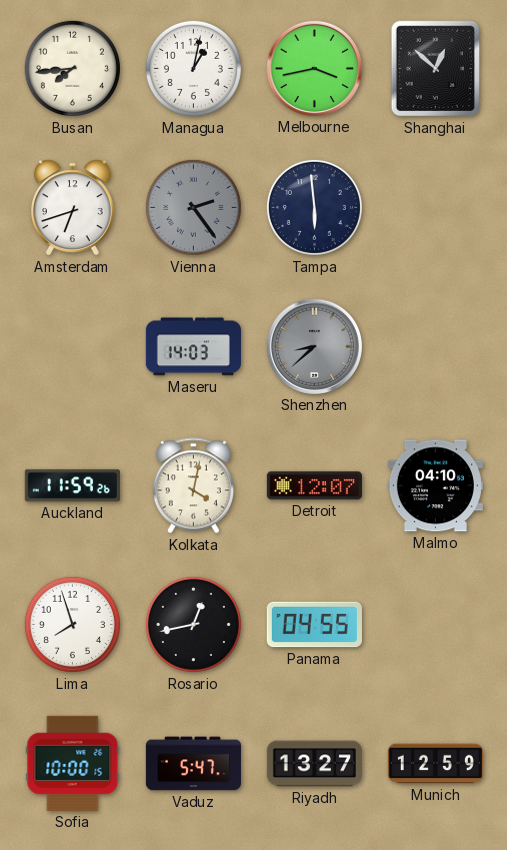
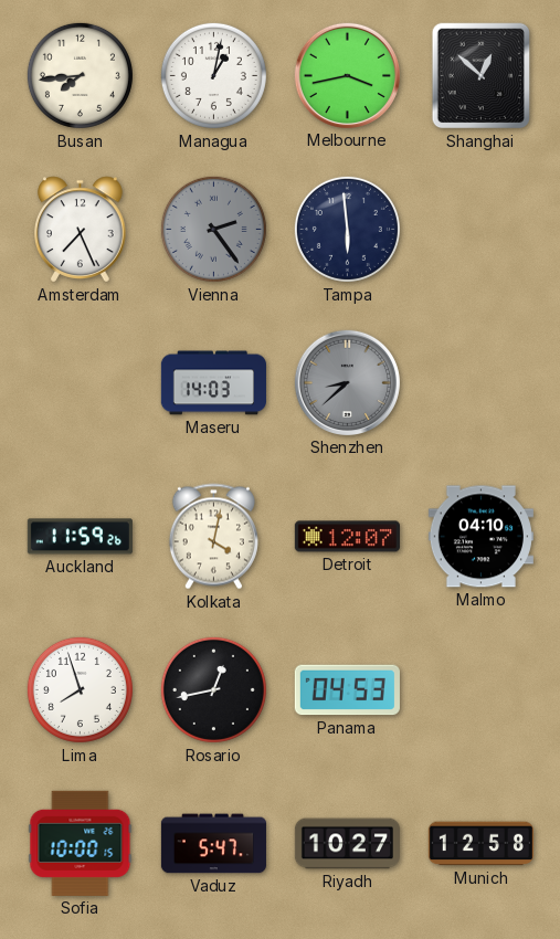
Amsterdam: 6:42 -> 7:26
Panama: 04:55 -> 04:53
Riyadh: 13:27 -> 10:27
Munich: 12:59 -> 12:58
